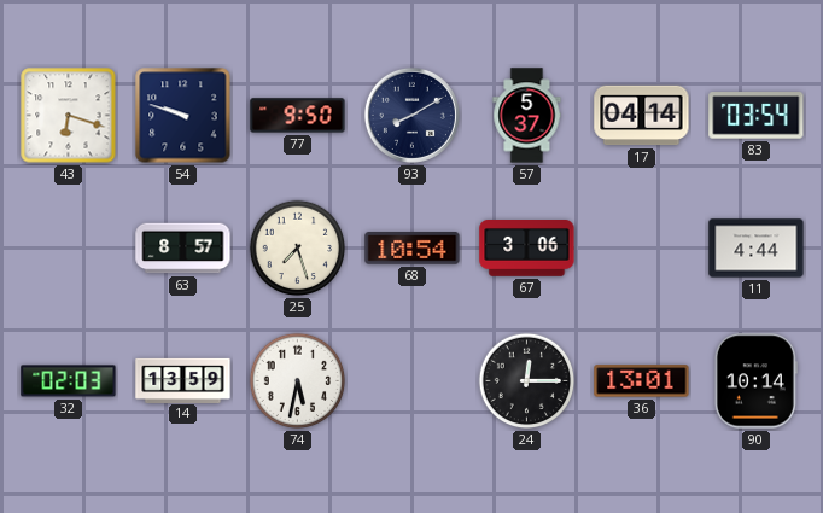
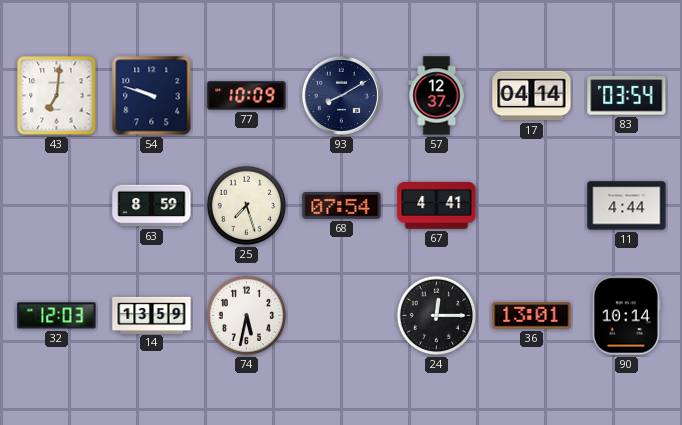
43: 6:18 -> 7:01
77: 9:50 -> 10:09
57: 5:37 -> 12:37
63: 8:57 -> 8:59
68: 10:54 -> 07:54
67: 3:06 -> 4:41
32: 02:03 -> 12:03
